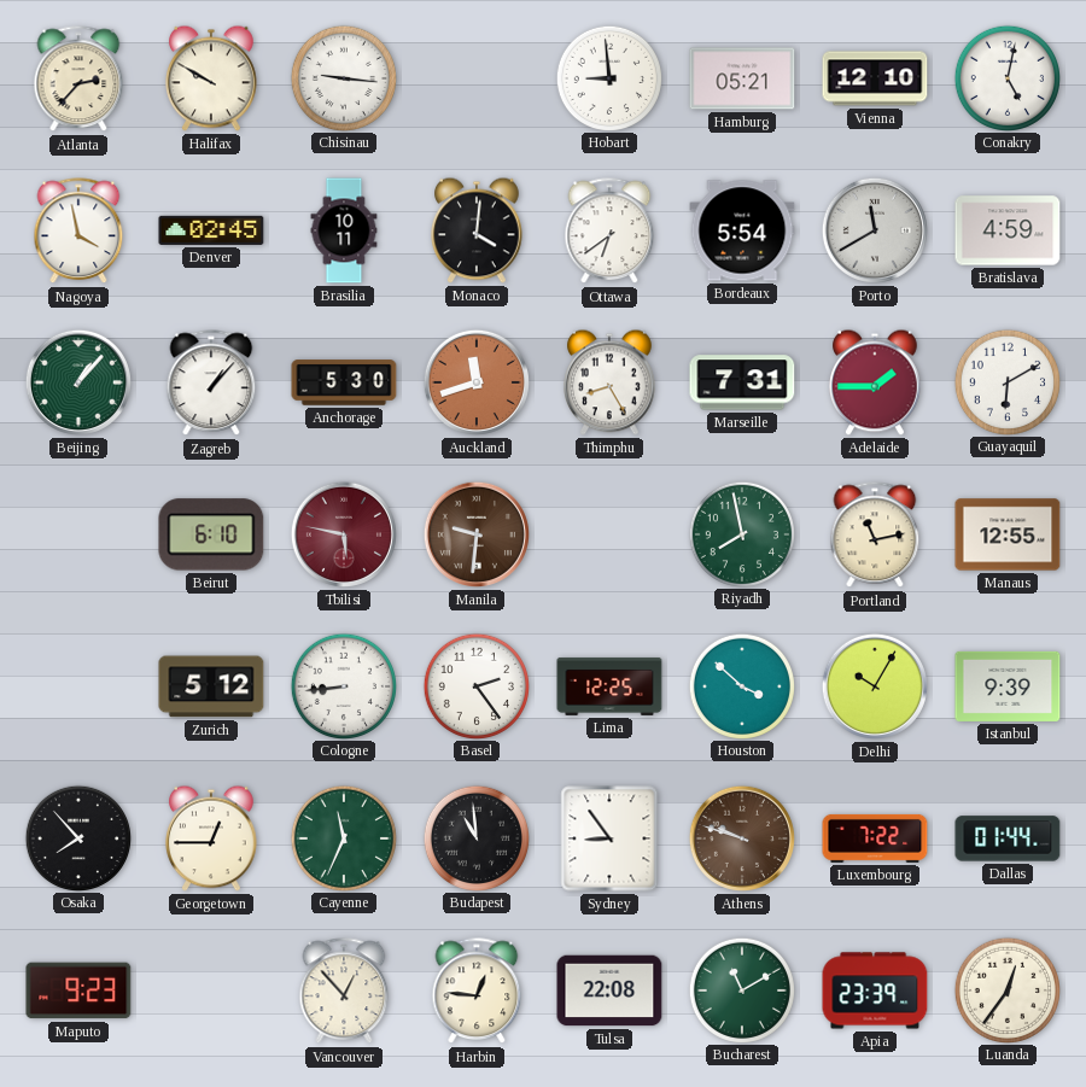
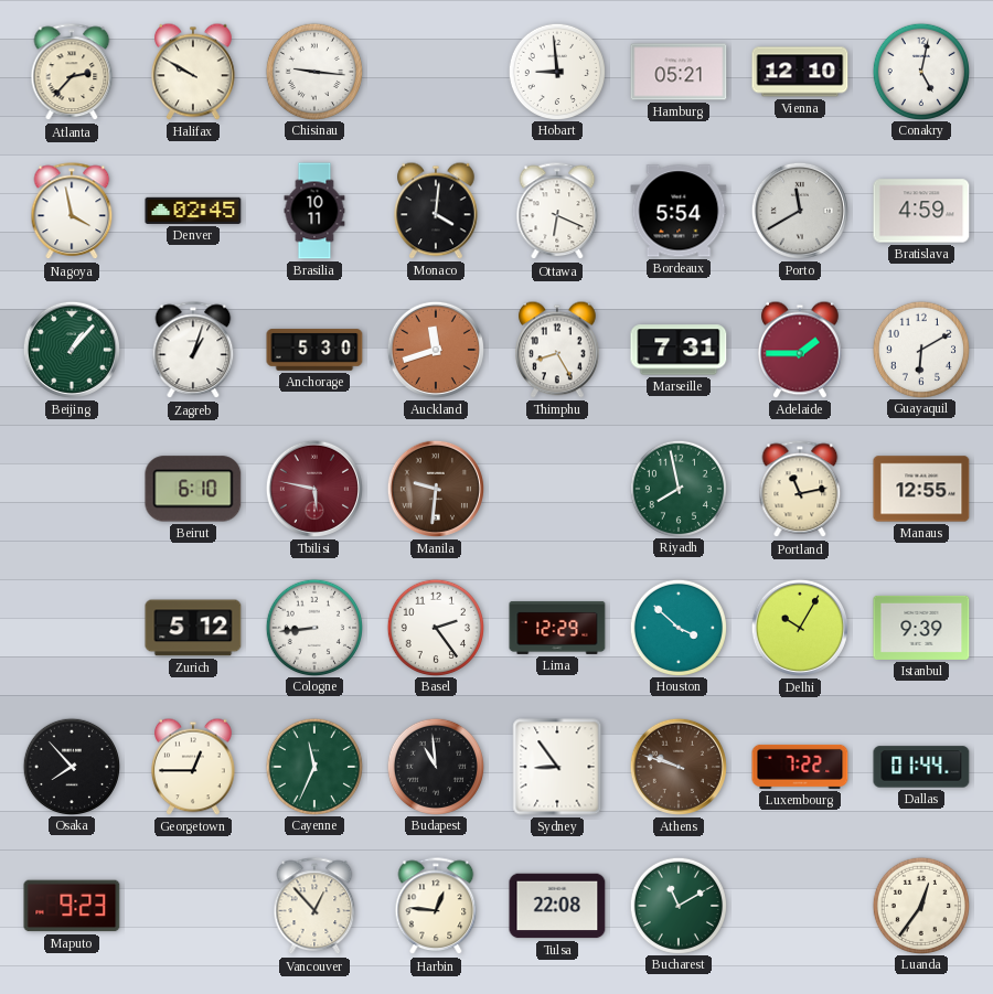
Ottawa: 6:39 -> 6:19
Zagreb: 1:07 -> 1:03
Lima: 12:25 -> 12:29
Apia: 23:39 -> none
